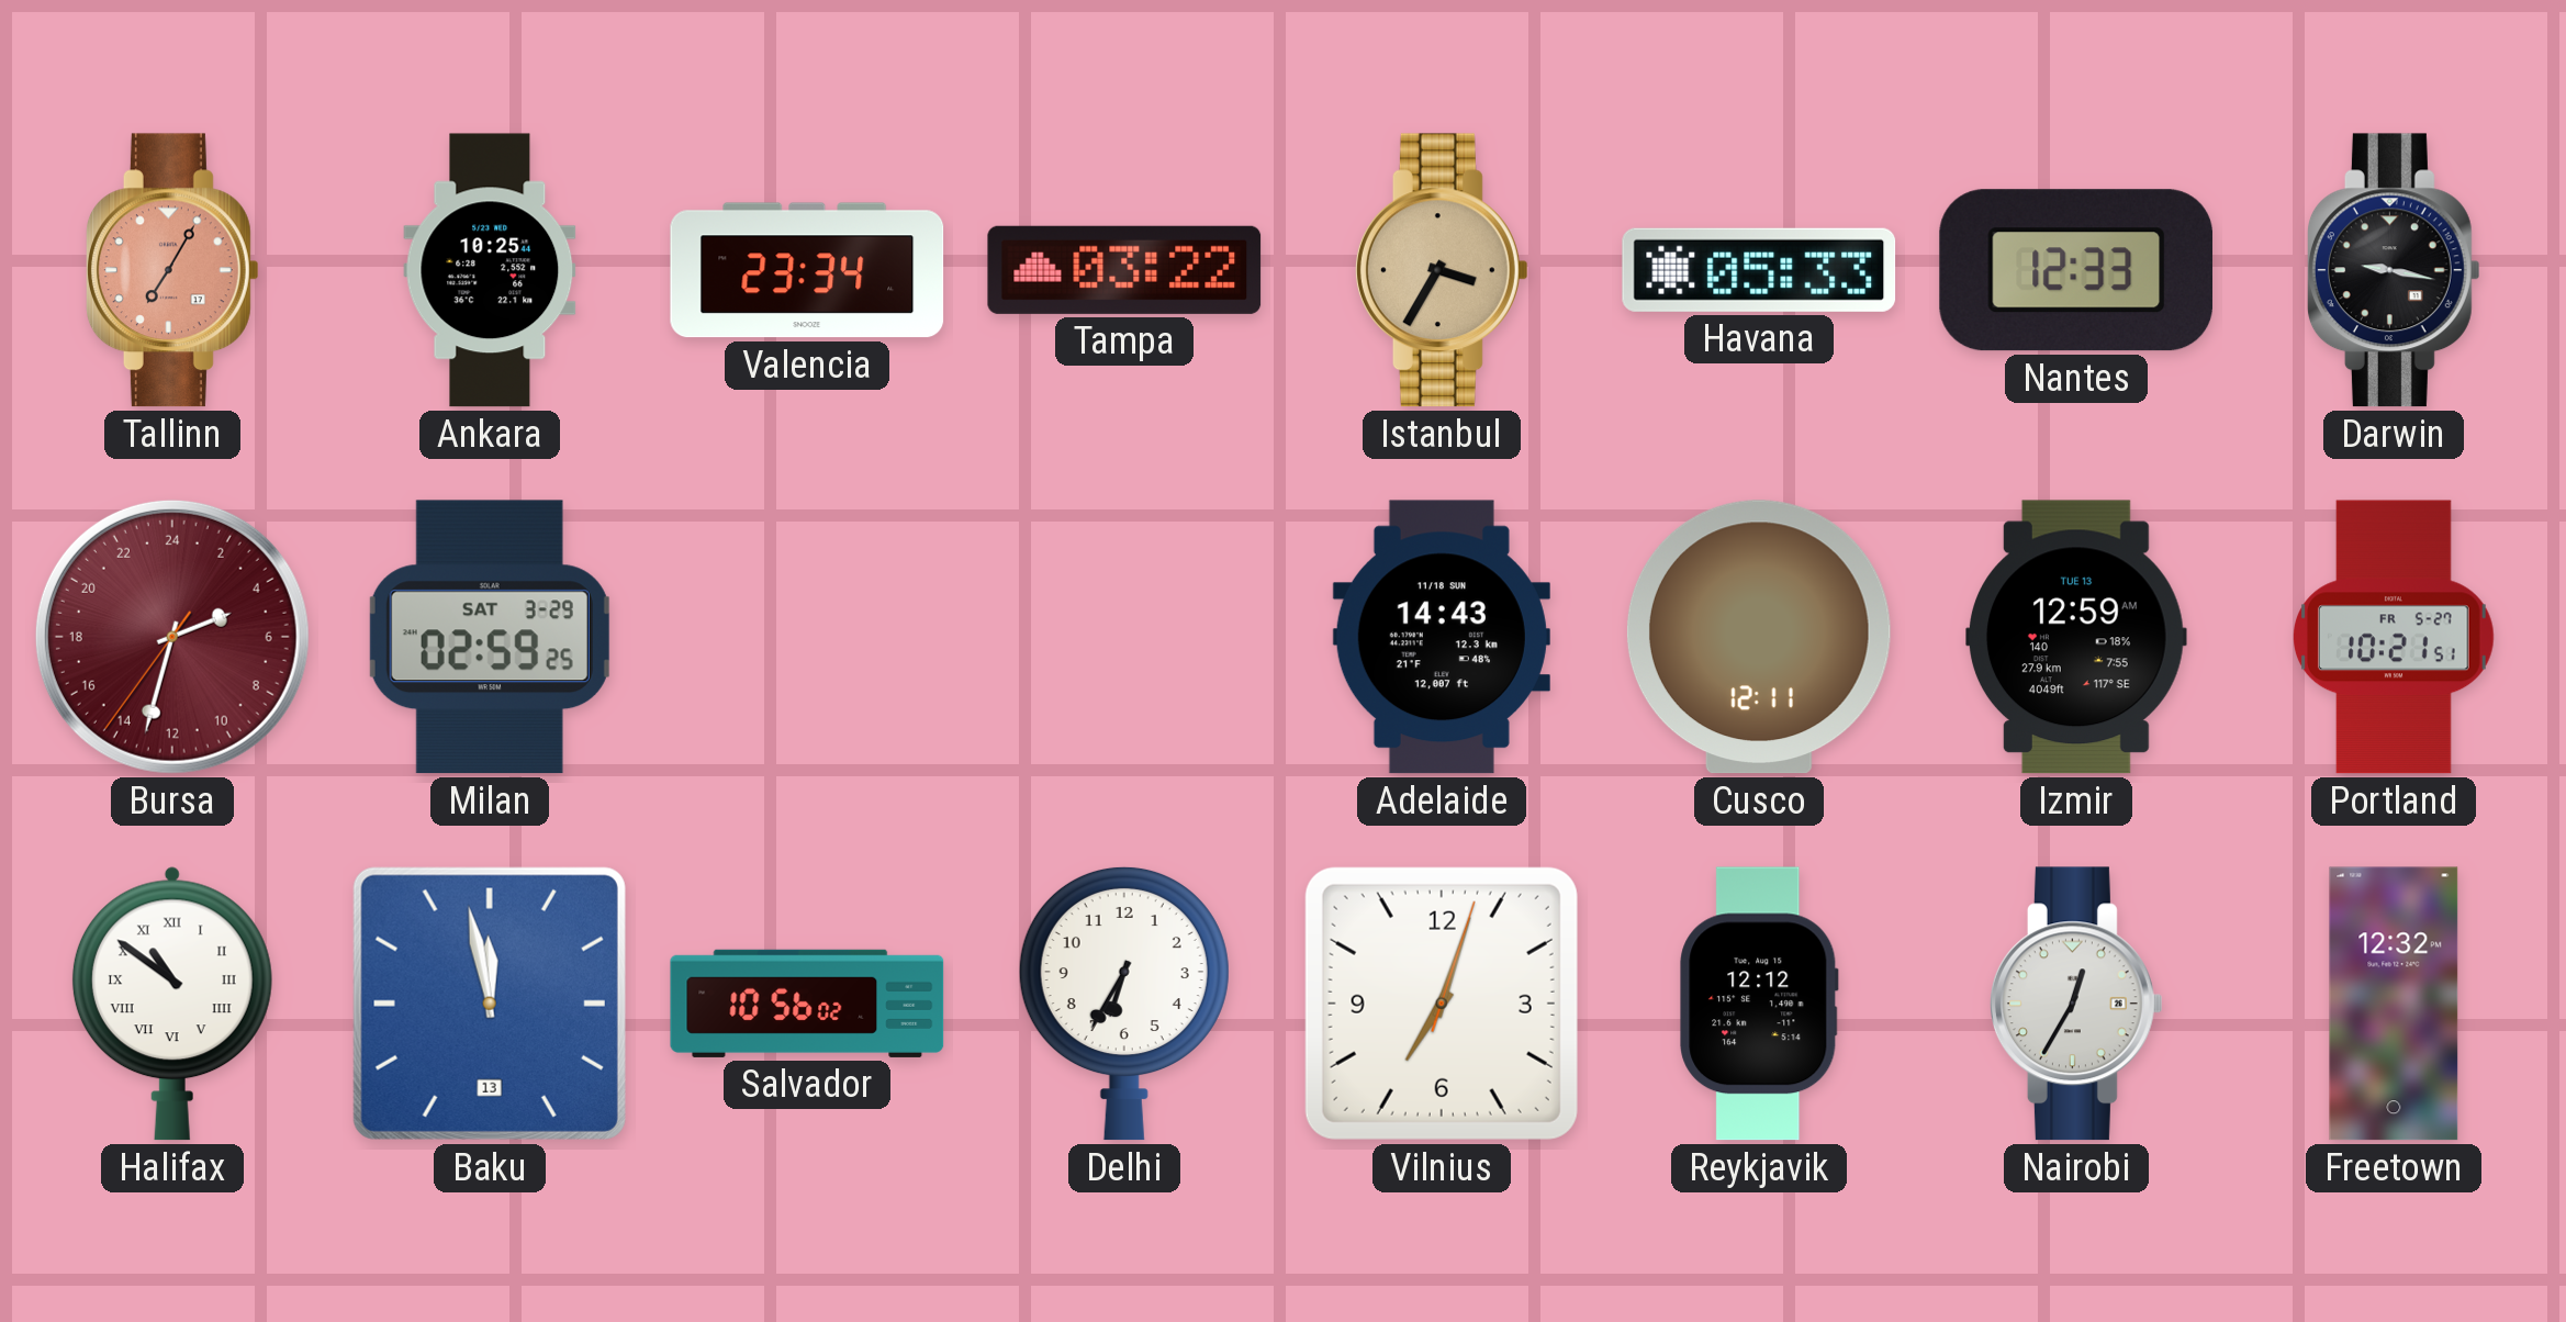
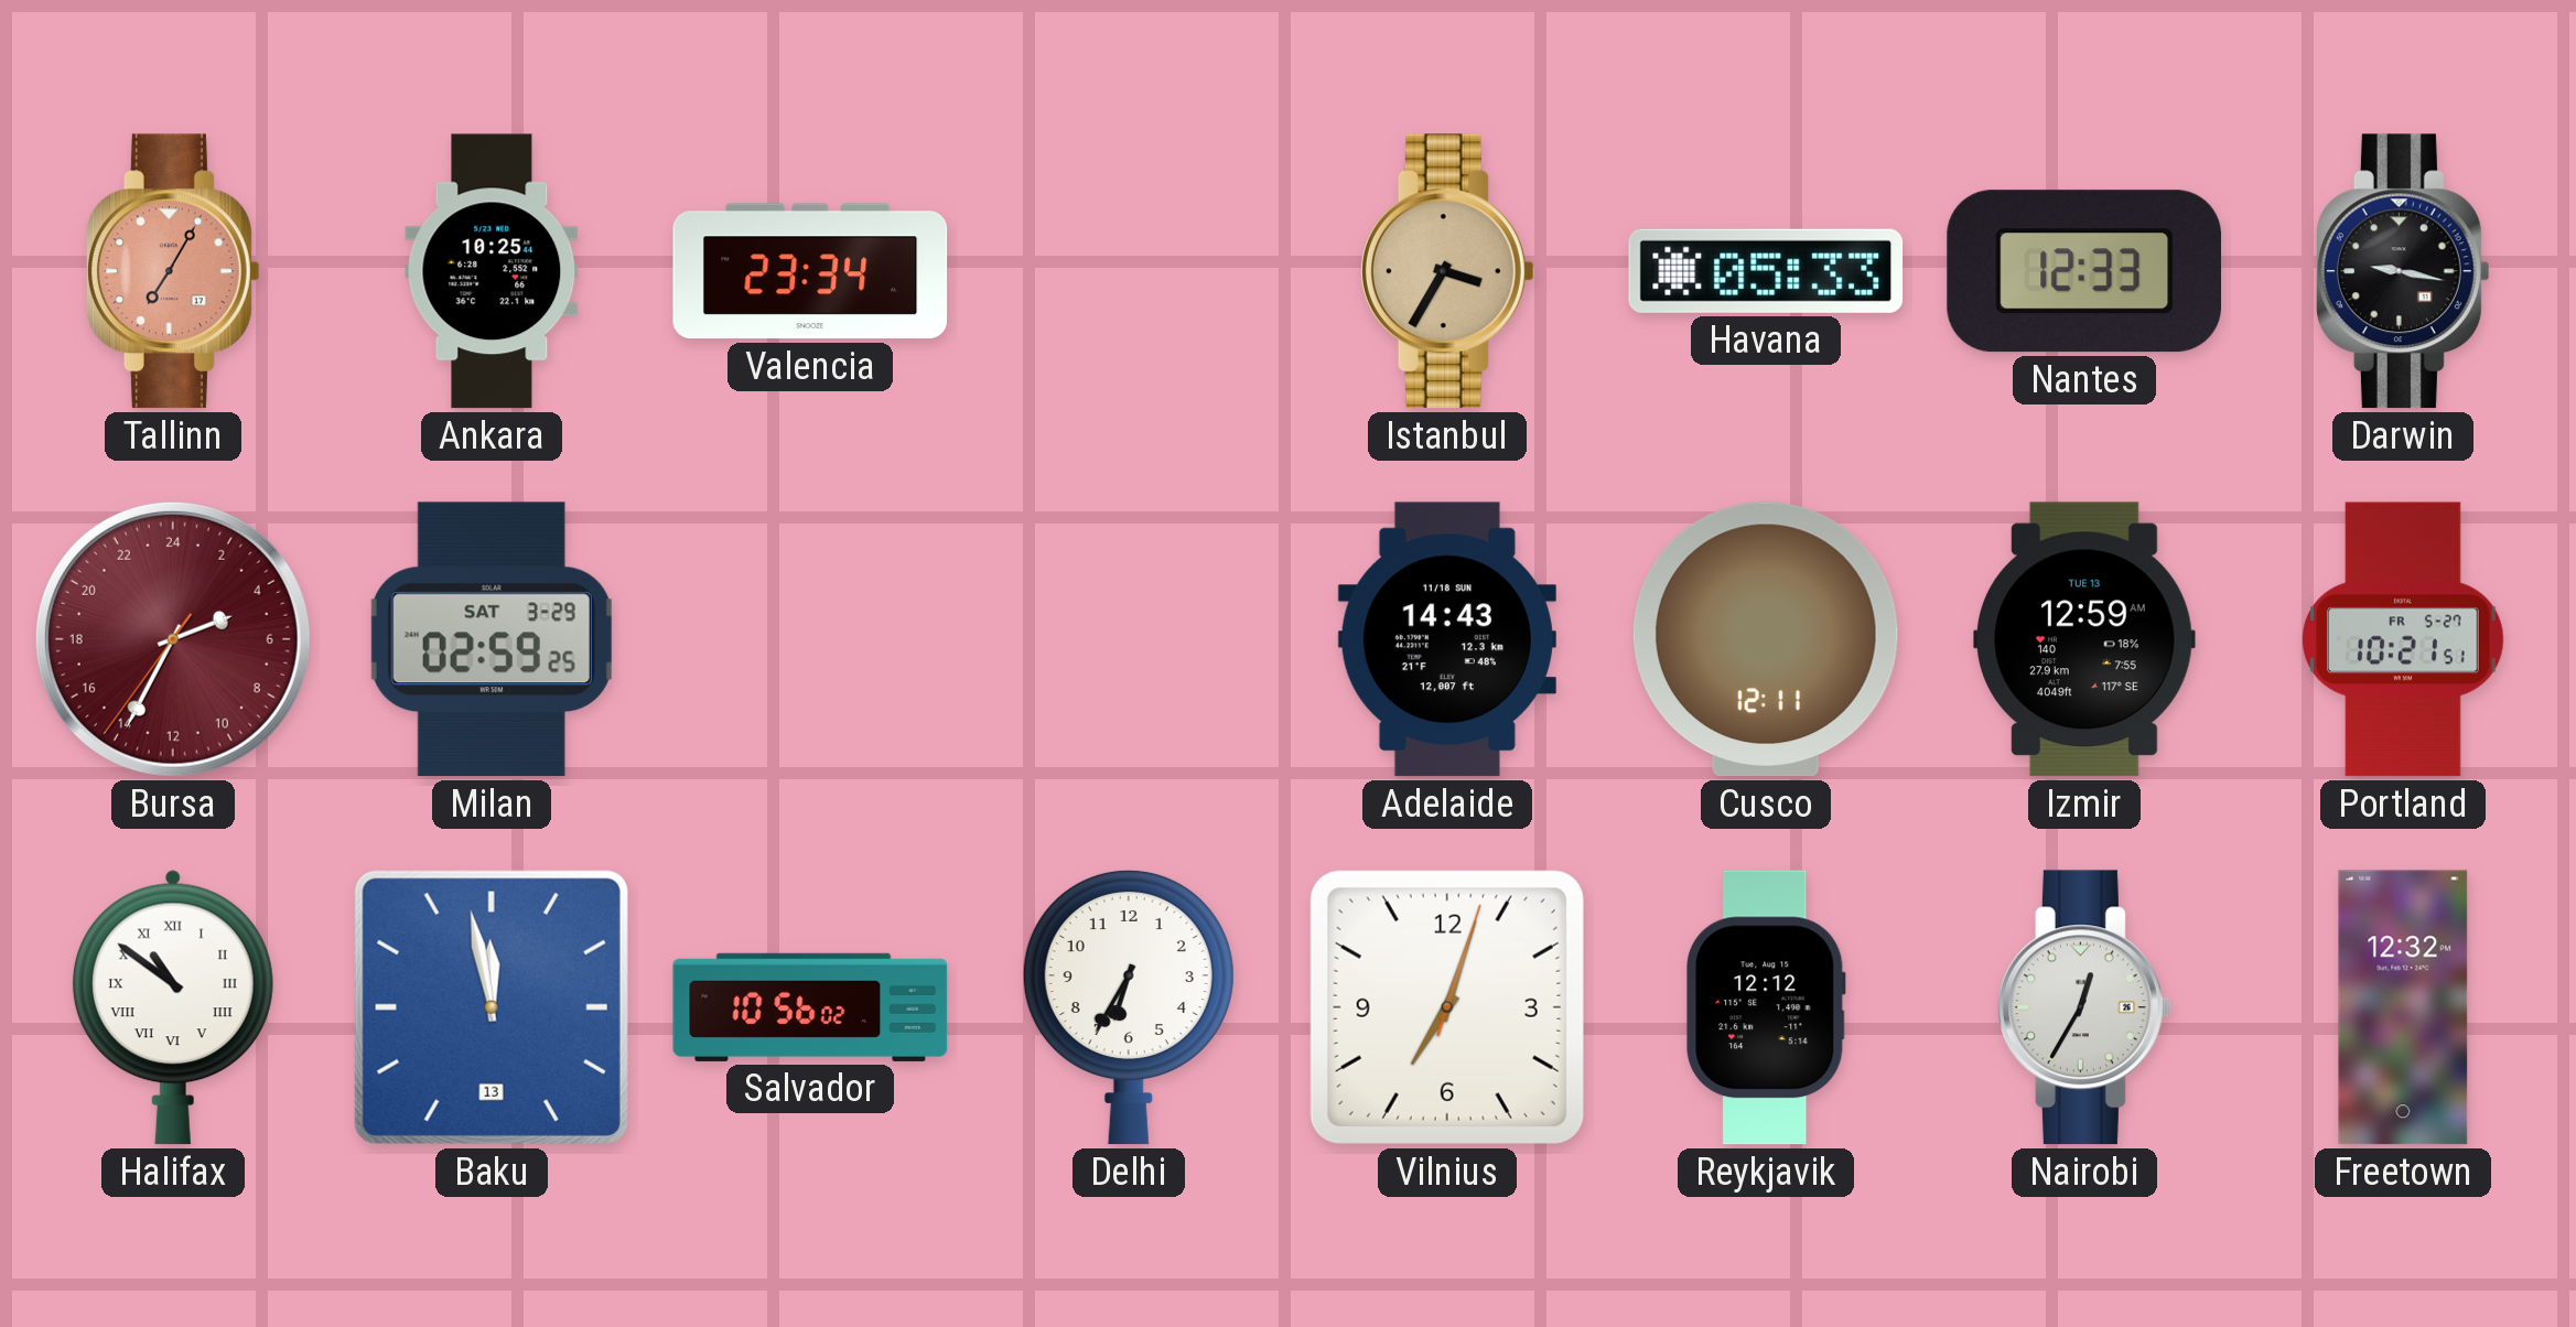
Tampa: 03:22 -> none
Bursa: 4:32 -> 4:34
